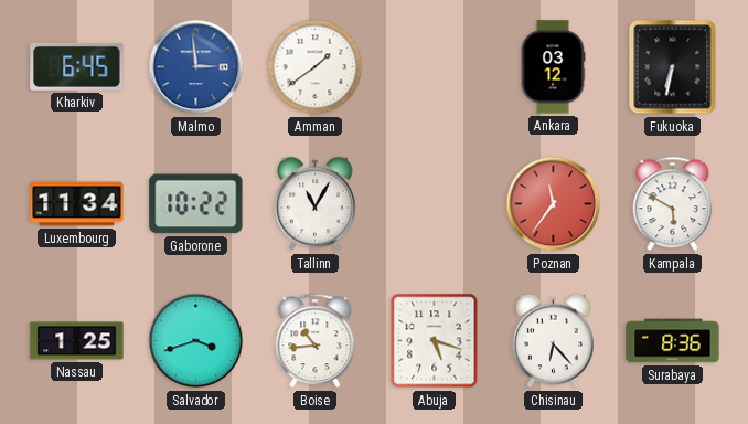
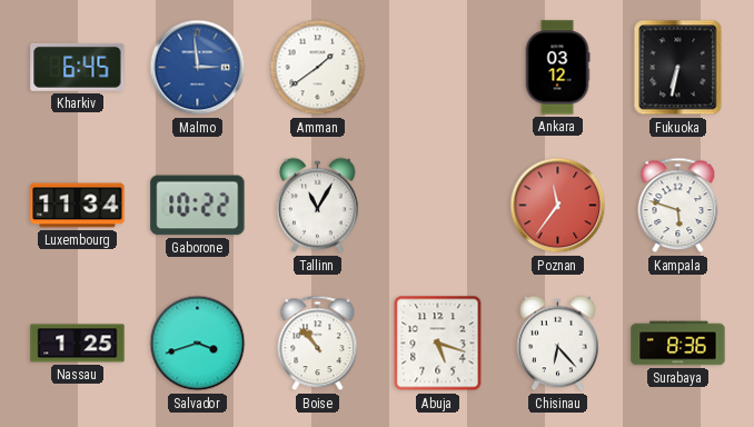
Kampala: 5:50 -> 5:48
Boise: 10:44 -> 10:53
